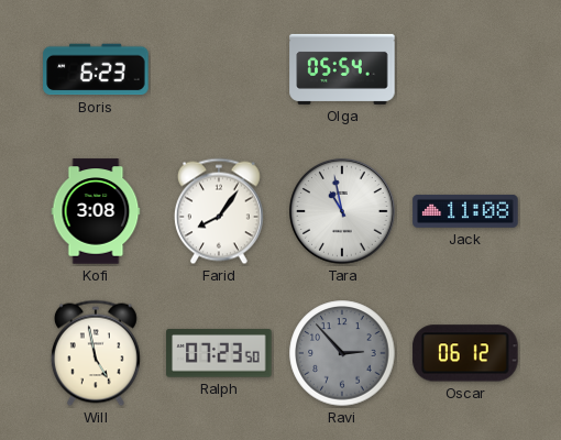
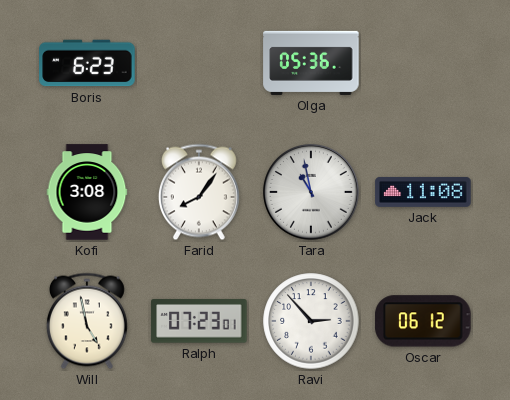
Olga: 05:54 -> 05:36
Ralph: 07:23:50 -> 07:23:01
Ravi dial: grey -> white
